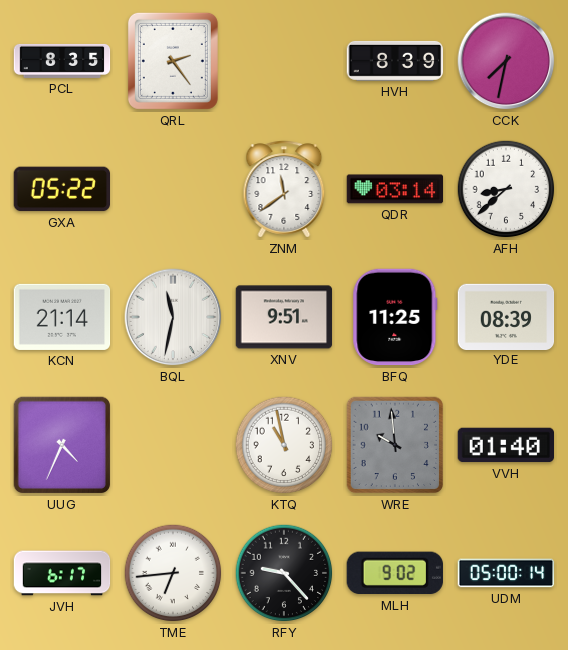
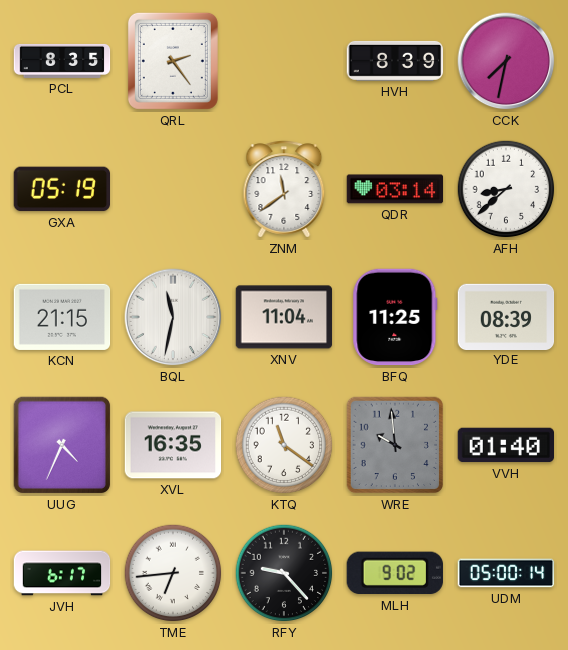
GXA: 05:22 -> 05:19
KCN: 21:14 -> 21:15
XNV: 9:51 -> 11:04
XVL: none -> 16:35
KTQ: 10:58 -> 11:21
